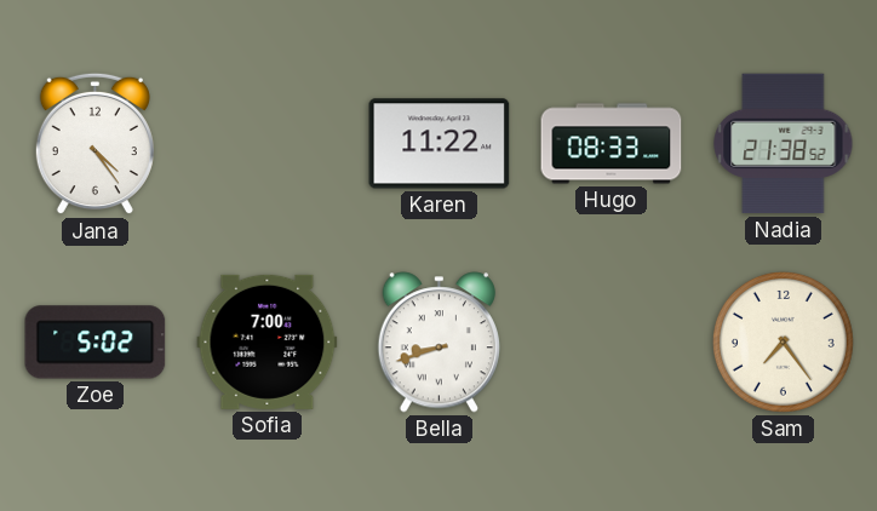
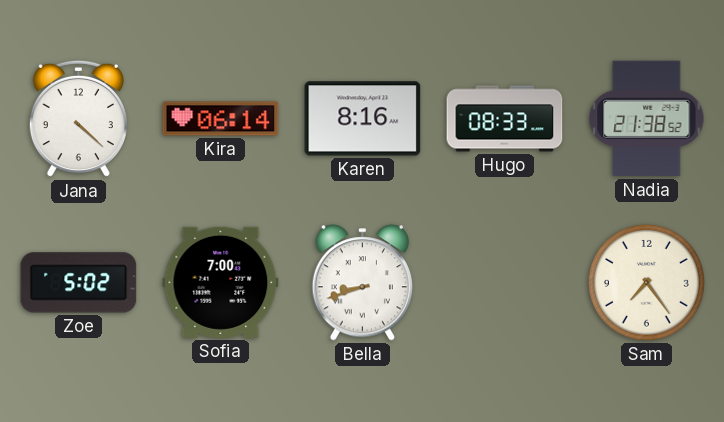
Jana: 4:24 -> 4:22
Kira: none -> 06:14
Karen: 11:22 -> 8:16
